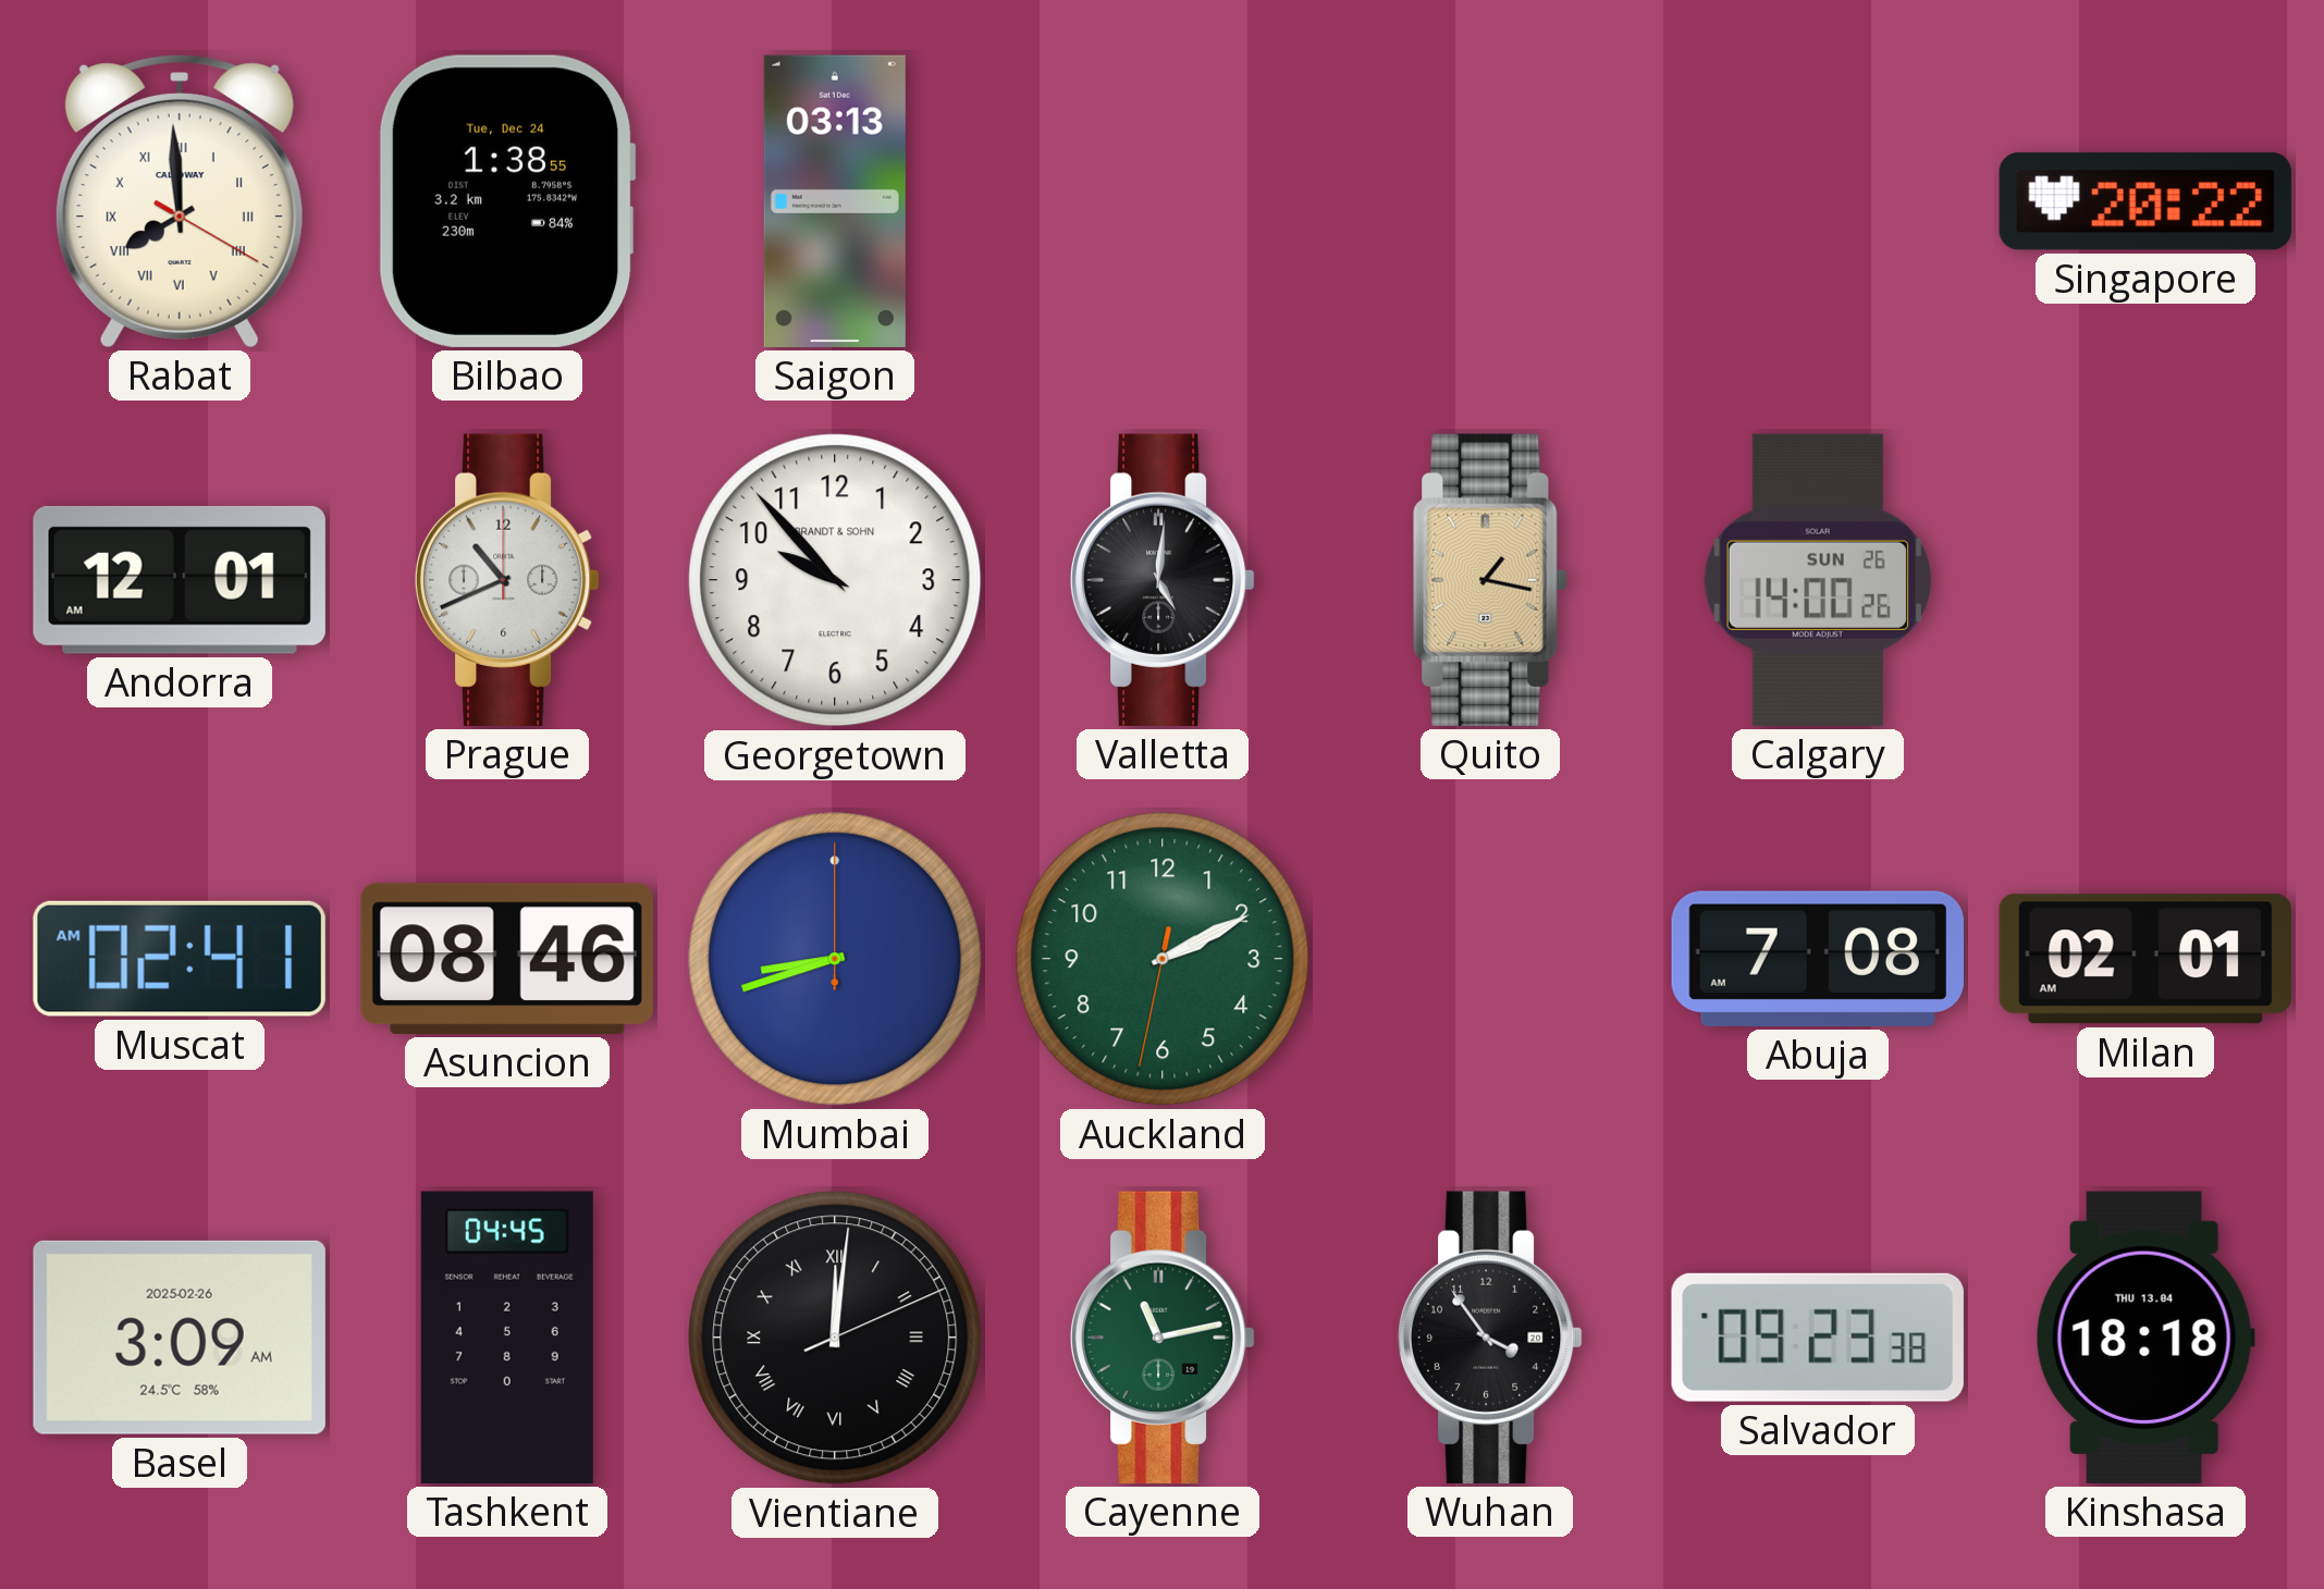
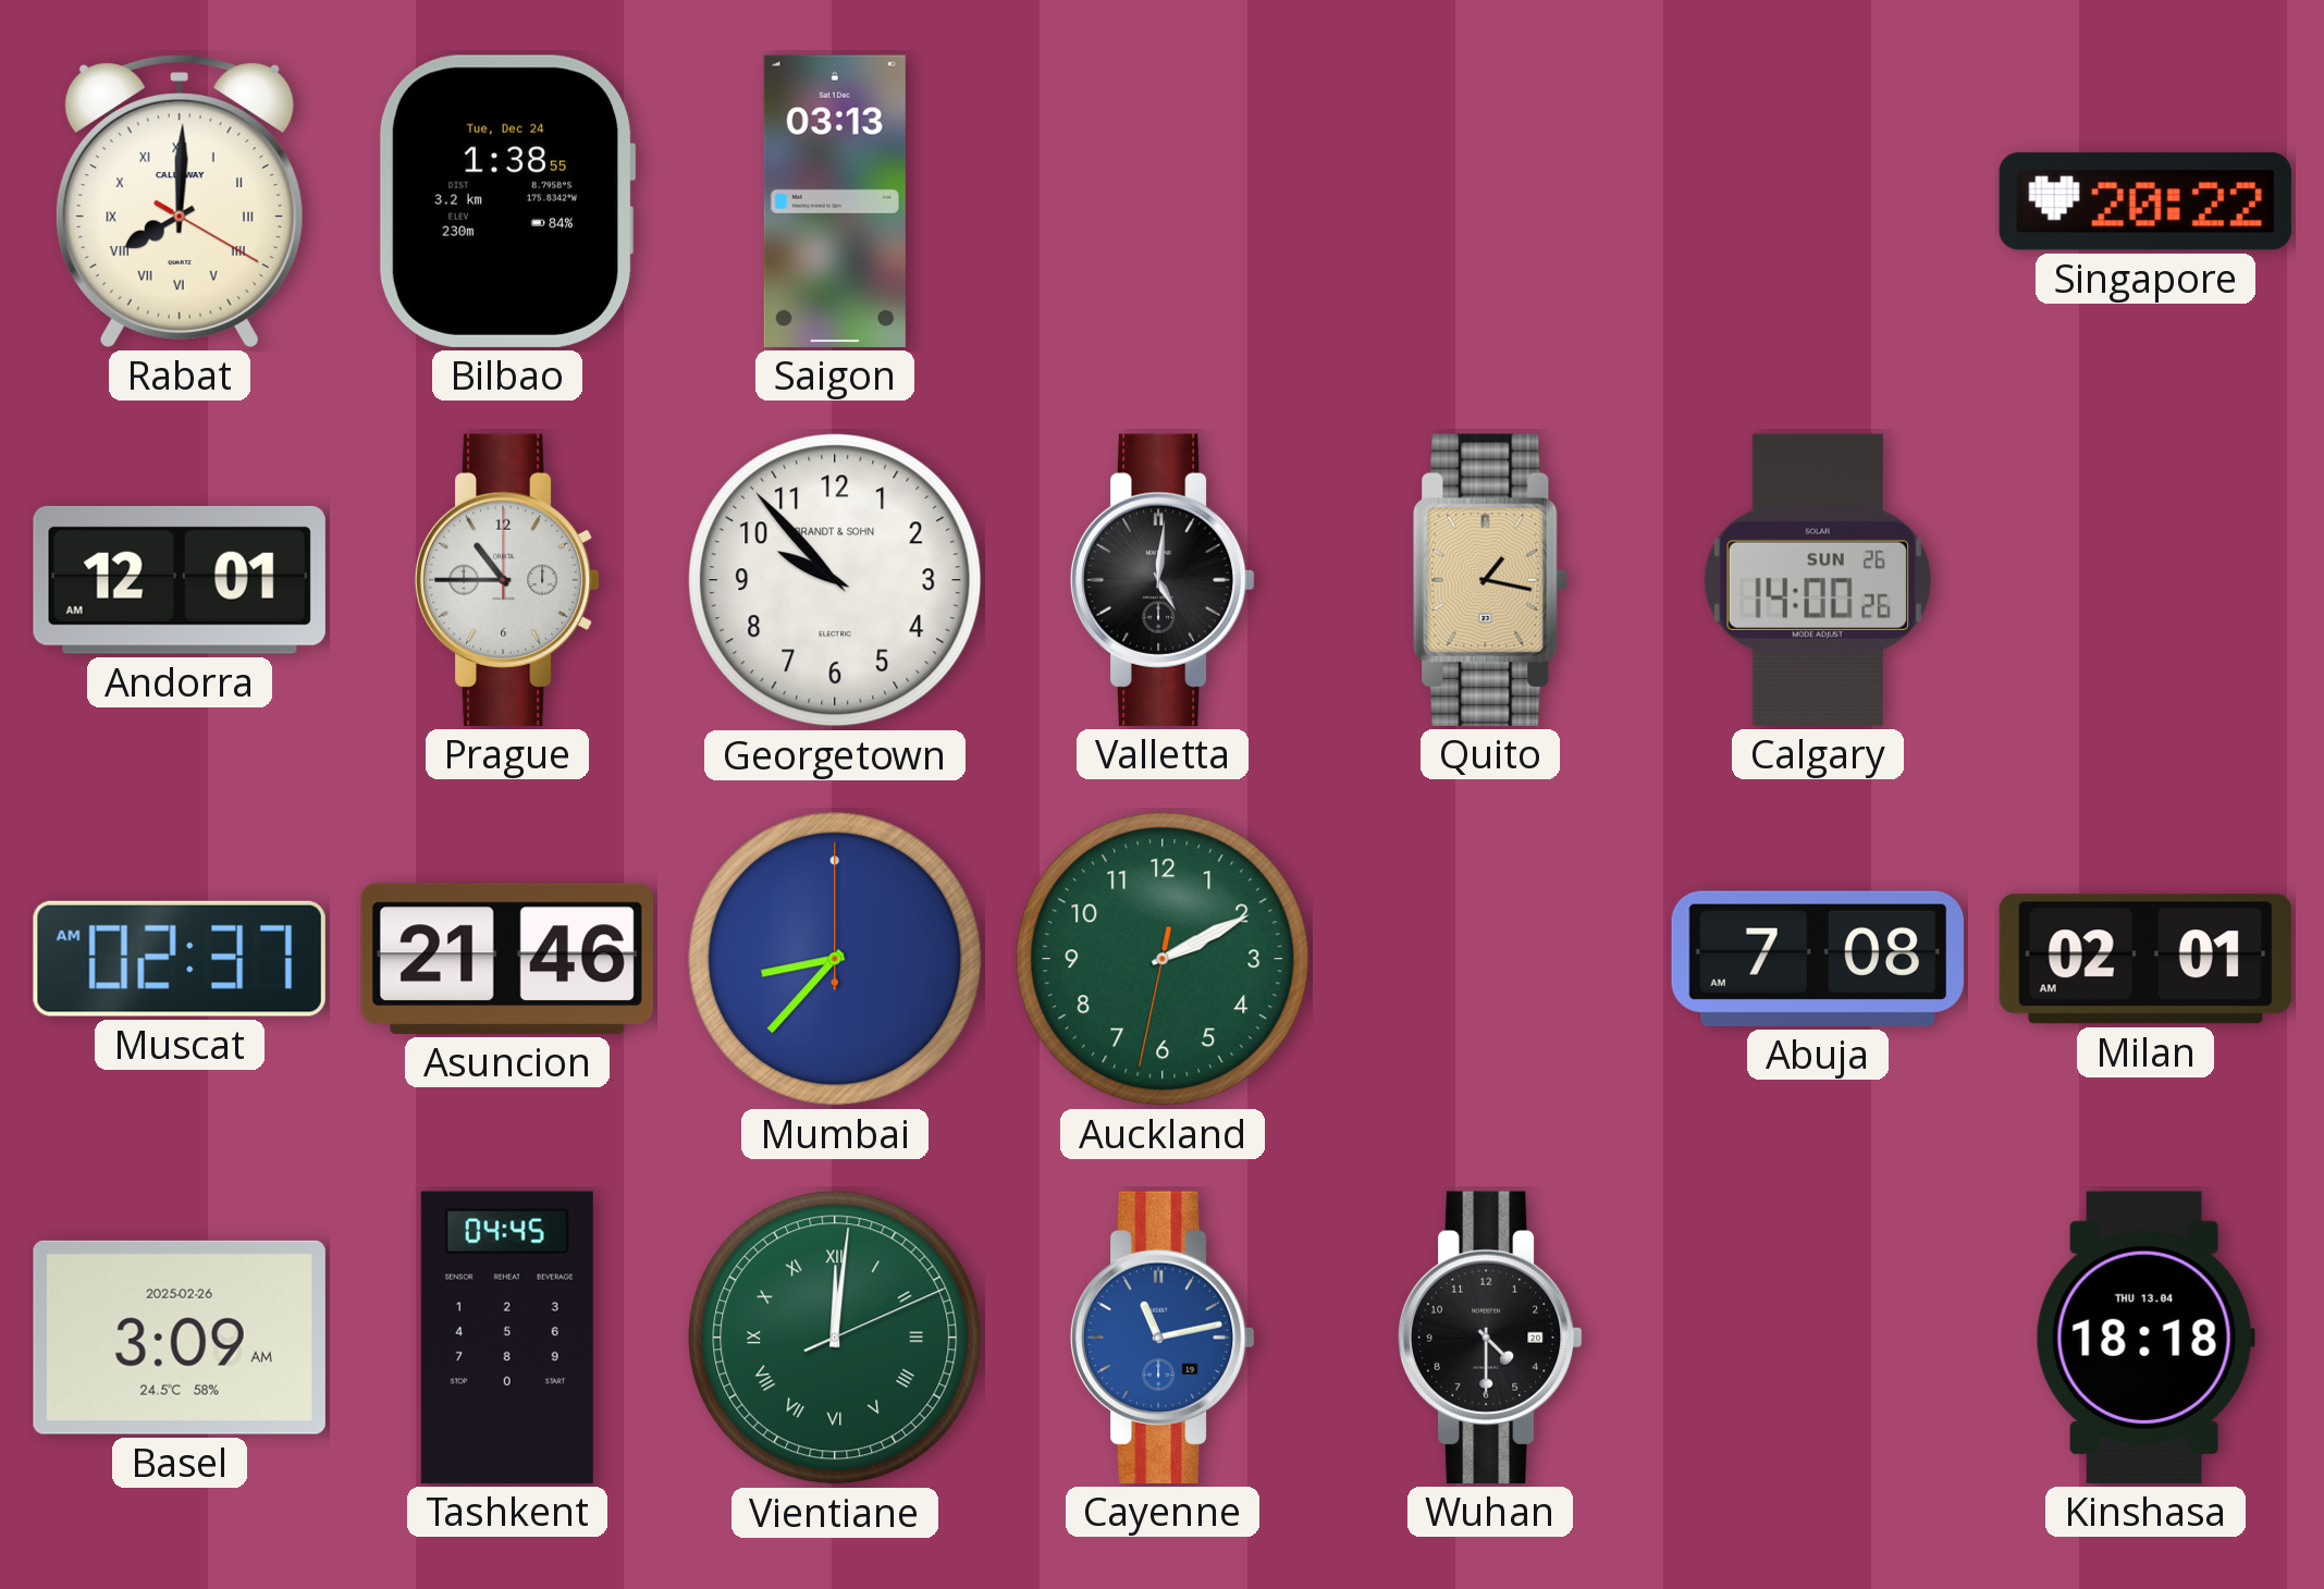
Rabat: 7:59 -> 8:00
Prague: 10:41 -> 10:45
Muscat: 02:41 -> 02:37
Asuncion: 08:46 -> 21:46
Mumbai: 8:42 -> 8:37
Vientiane dial: black -> green
Cayenne dial: green -> blue
Wuhan: 3:54 -> 4:30
Salvador: 09:23 -> none
